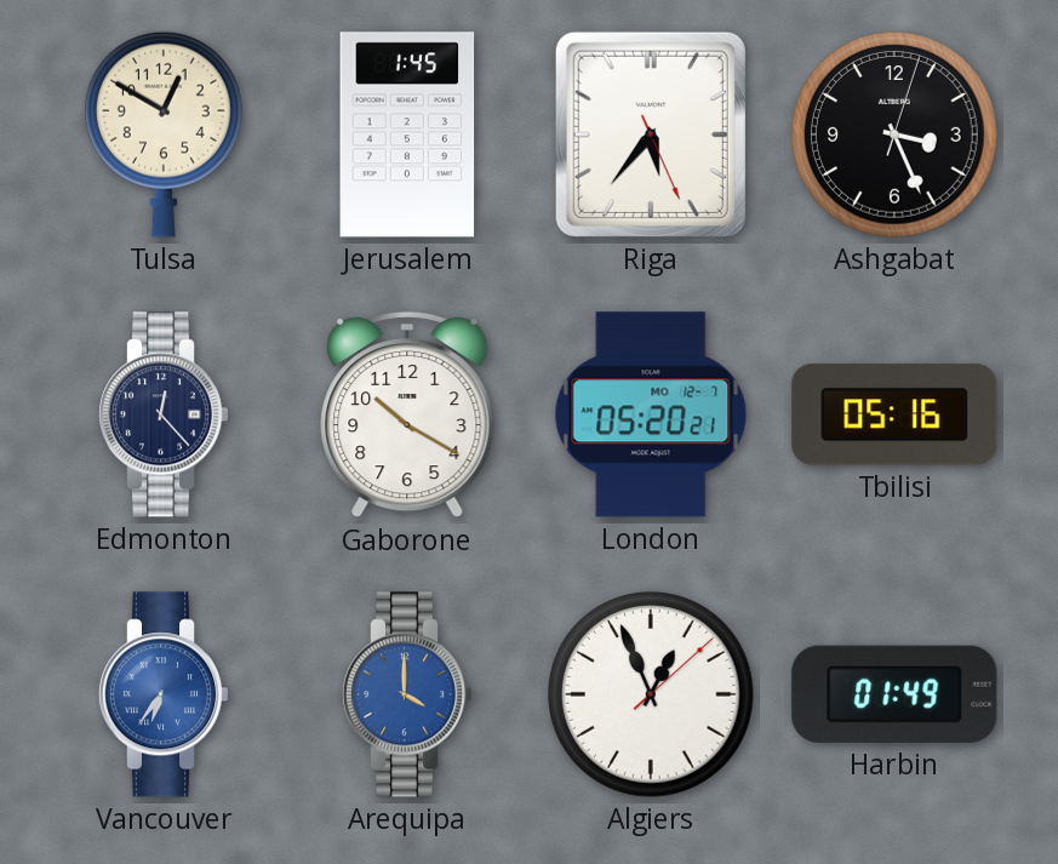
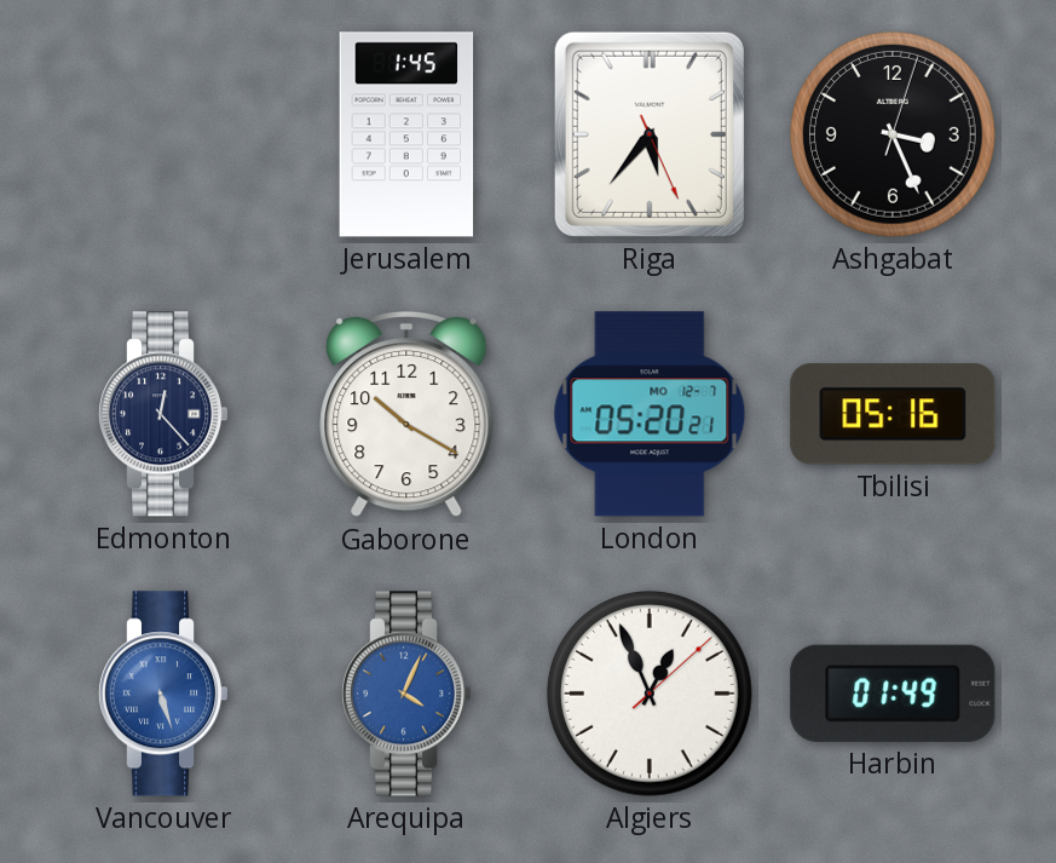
Tulsa: 12:50 -> none
Vancouver: 6:36 -> 5:27
Arequipa: 4:00 -> 4:04
